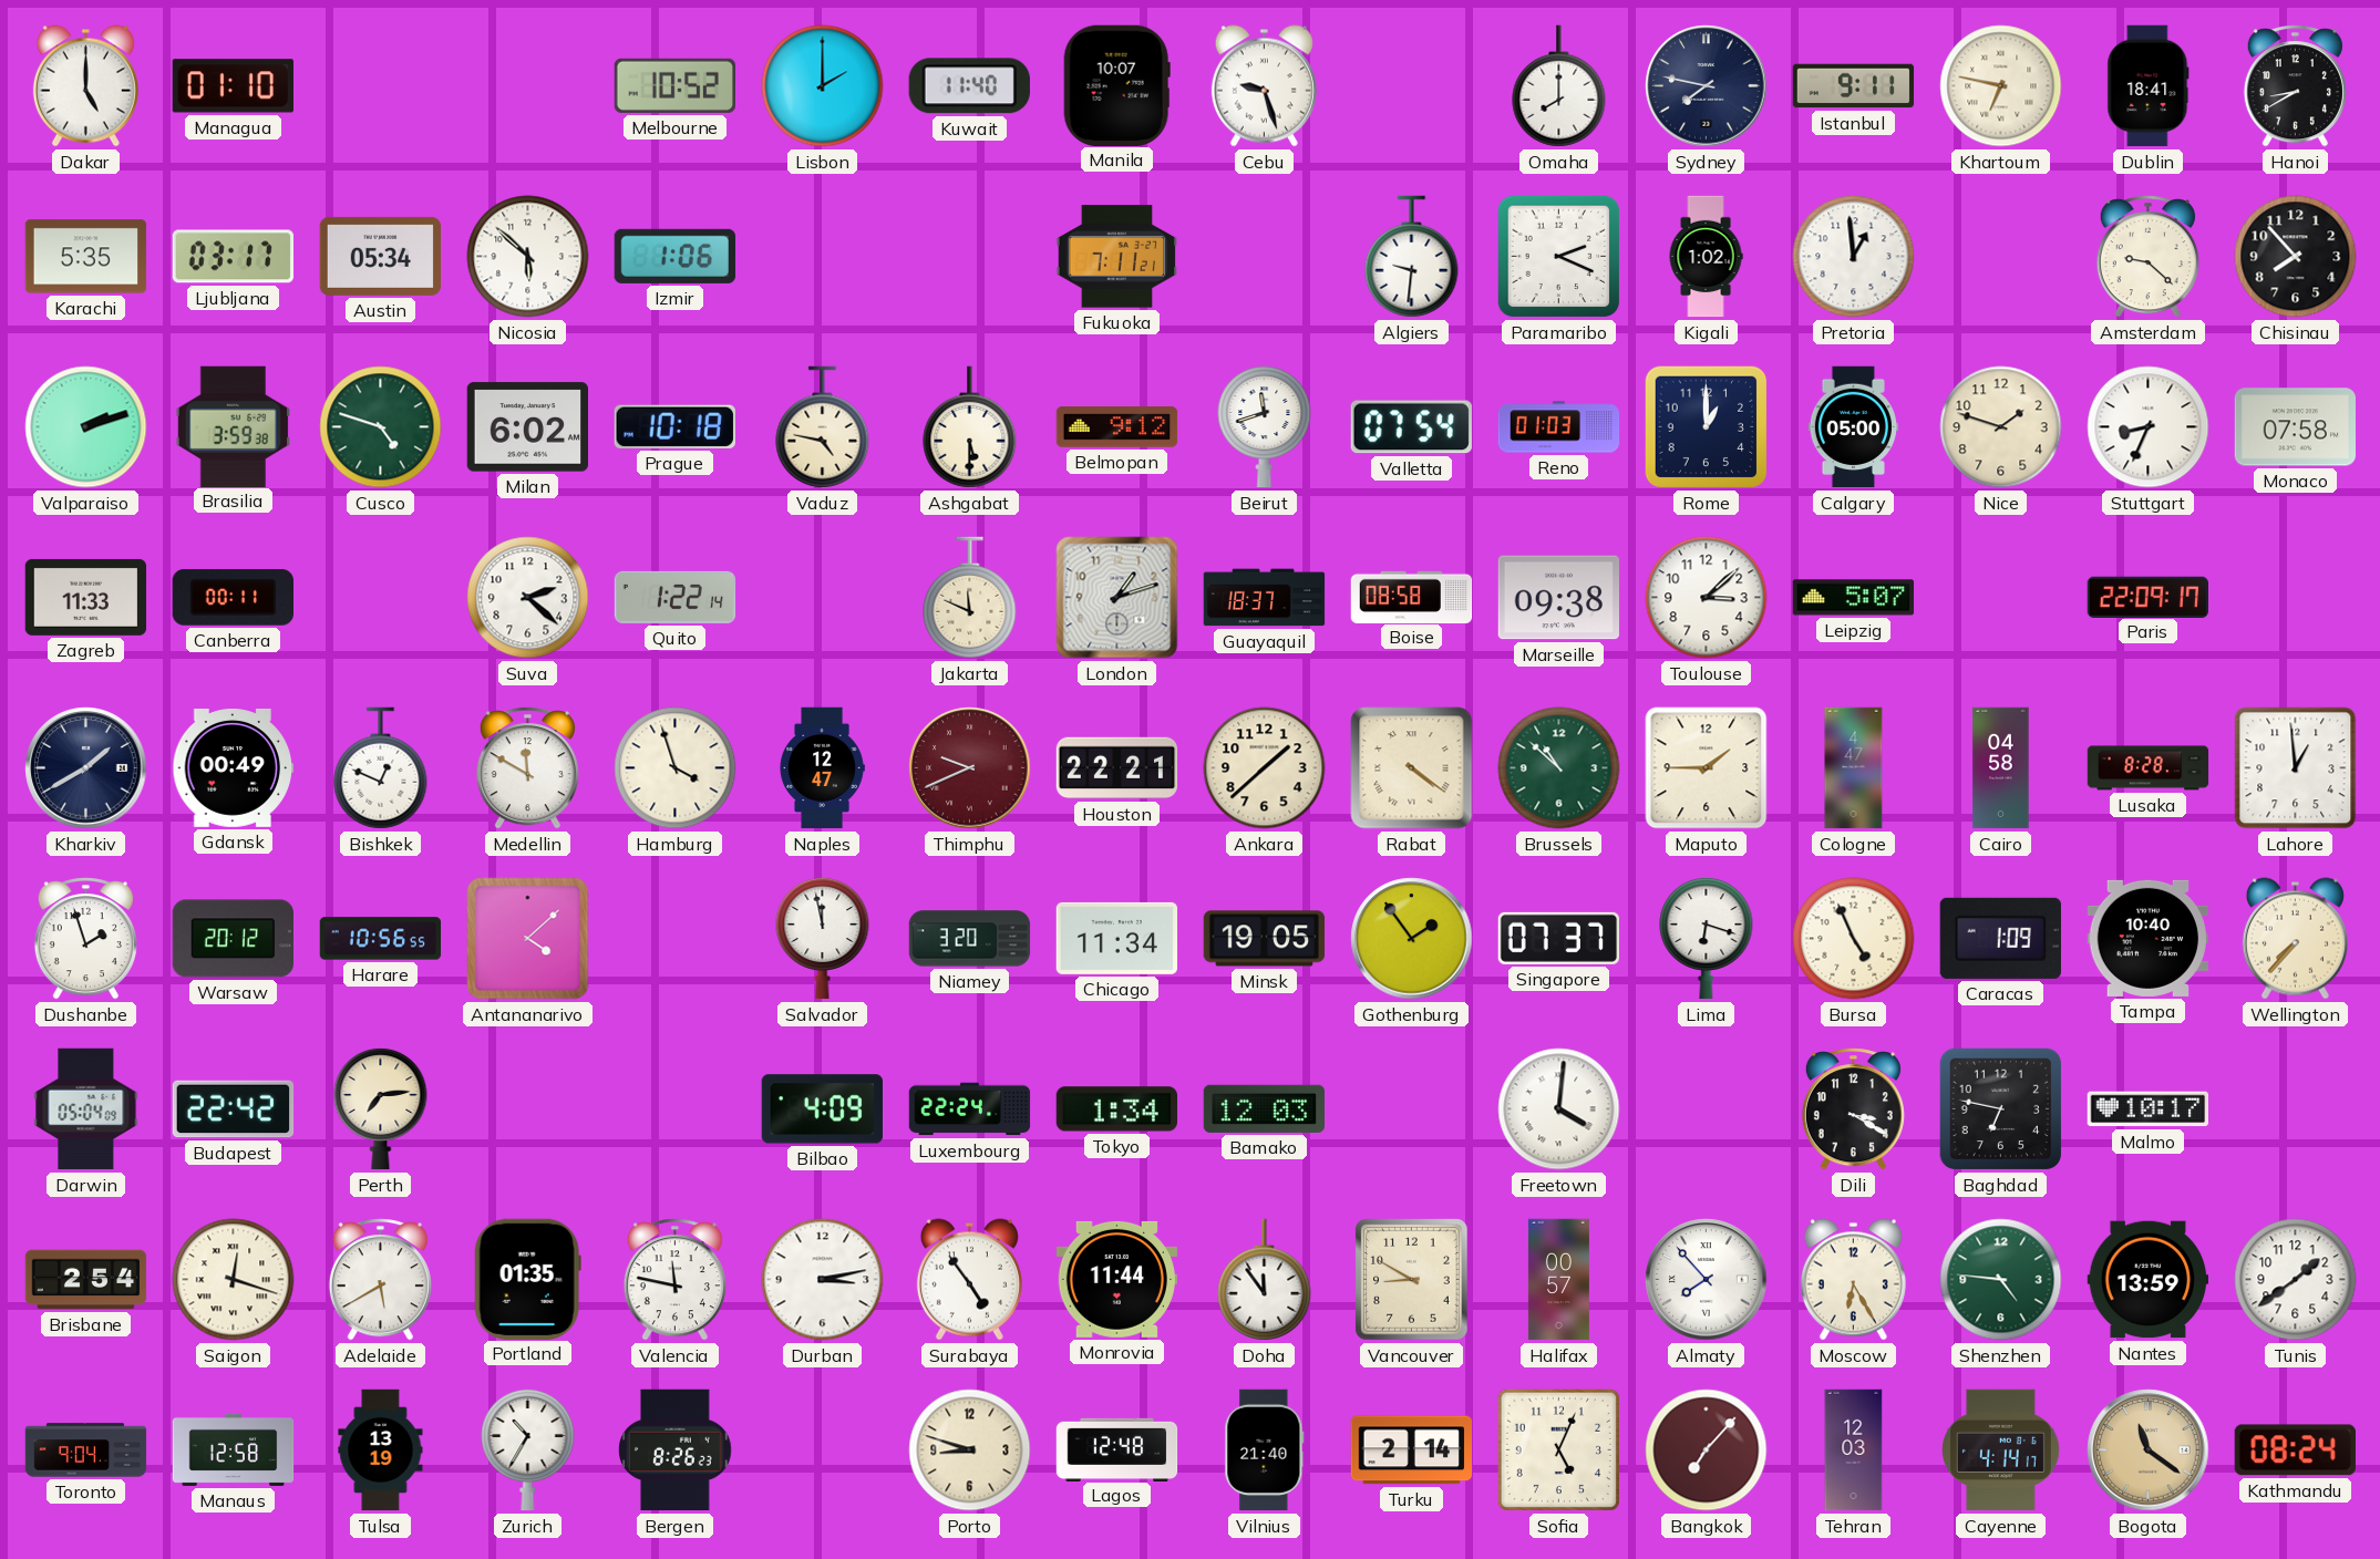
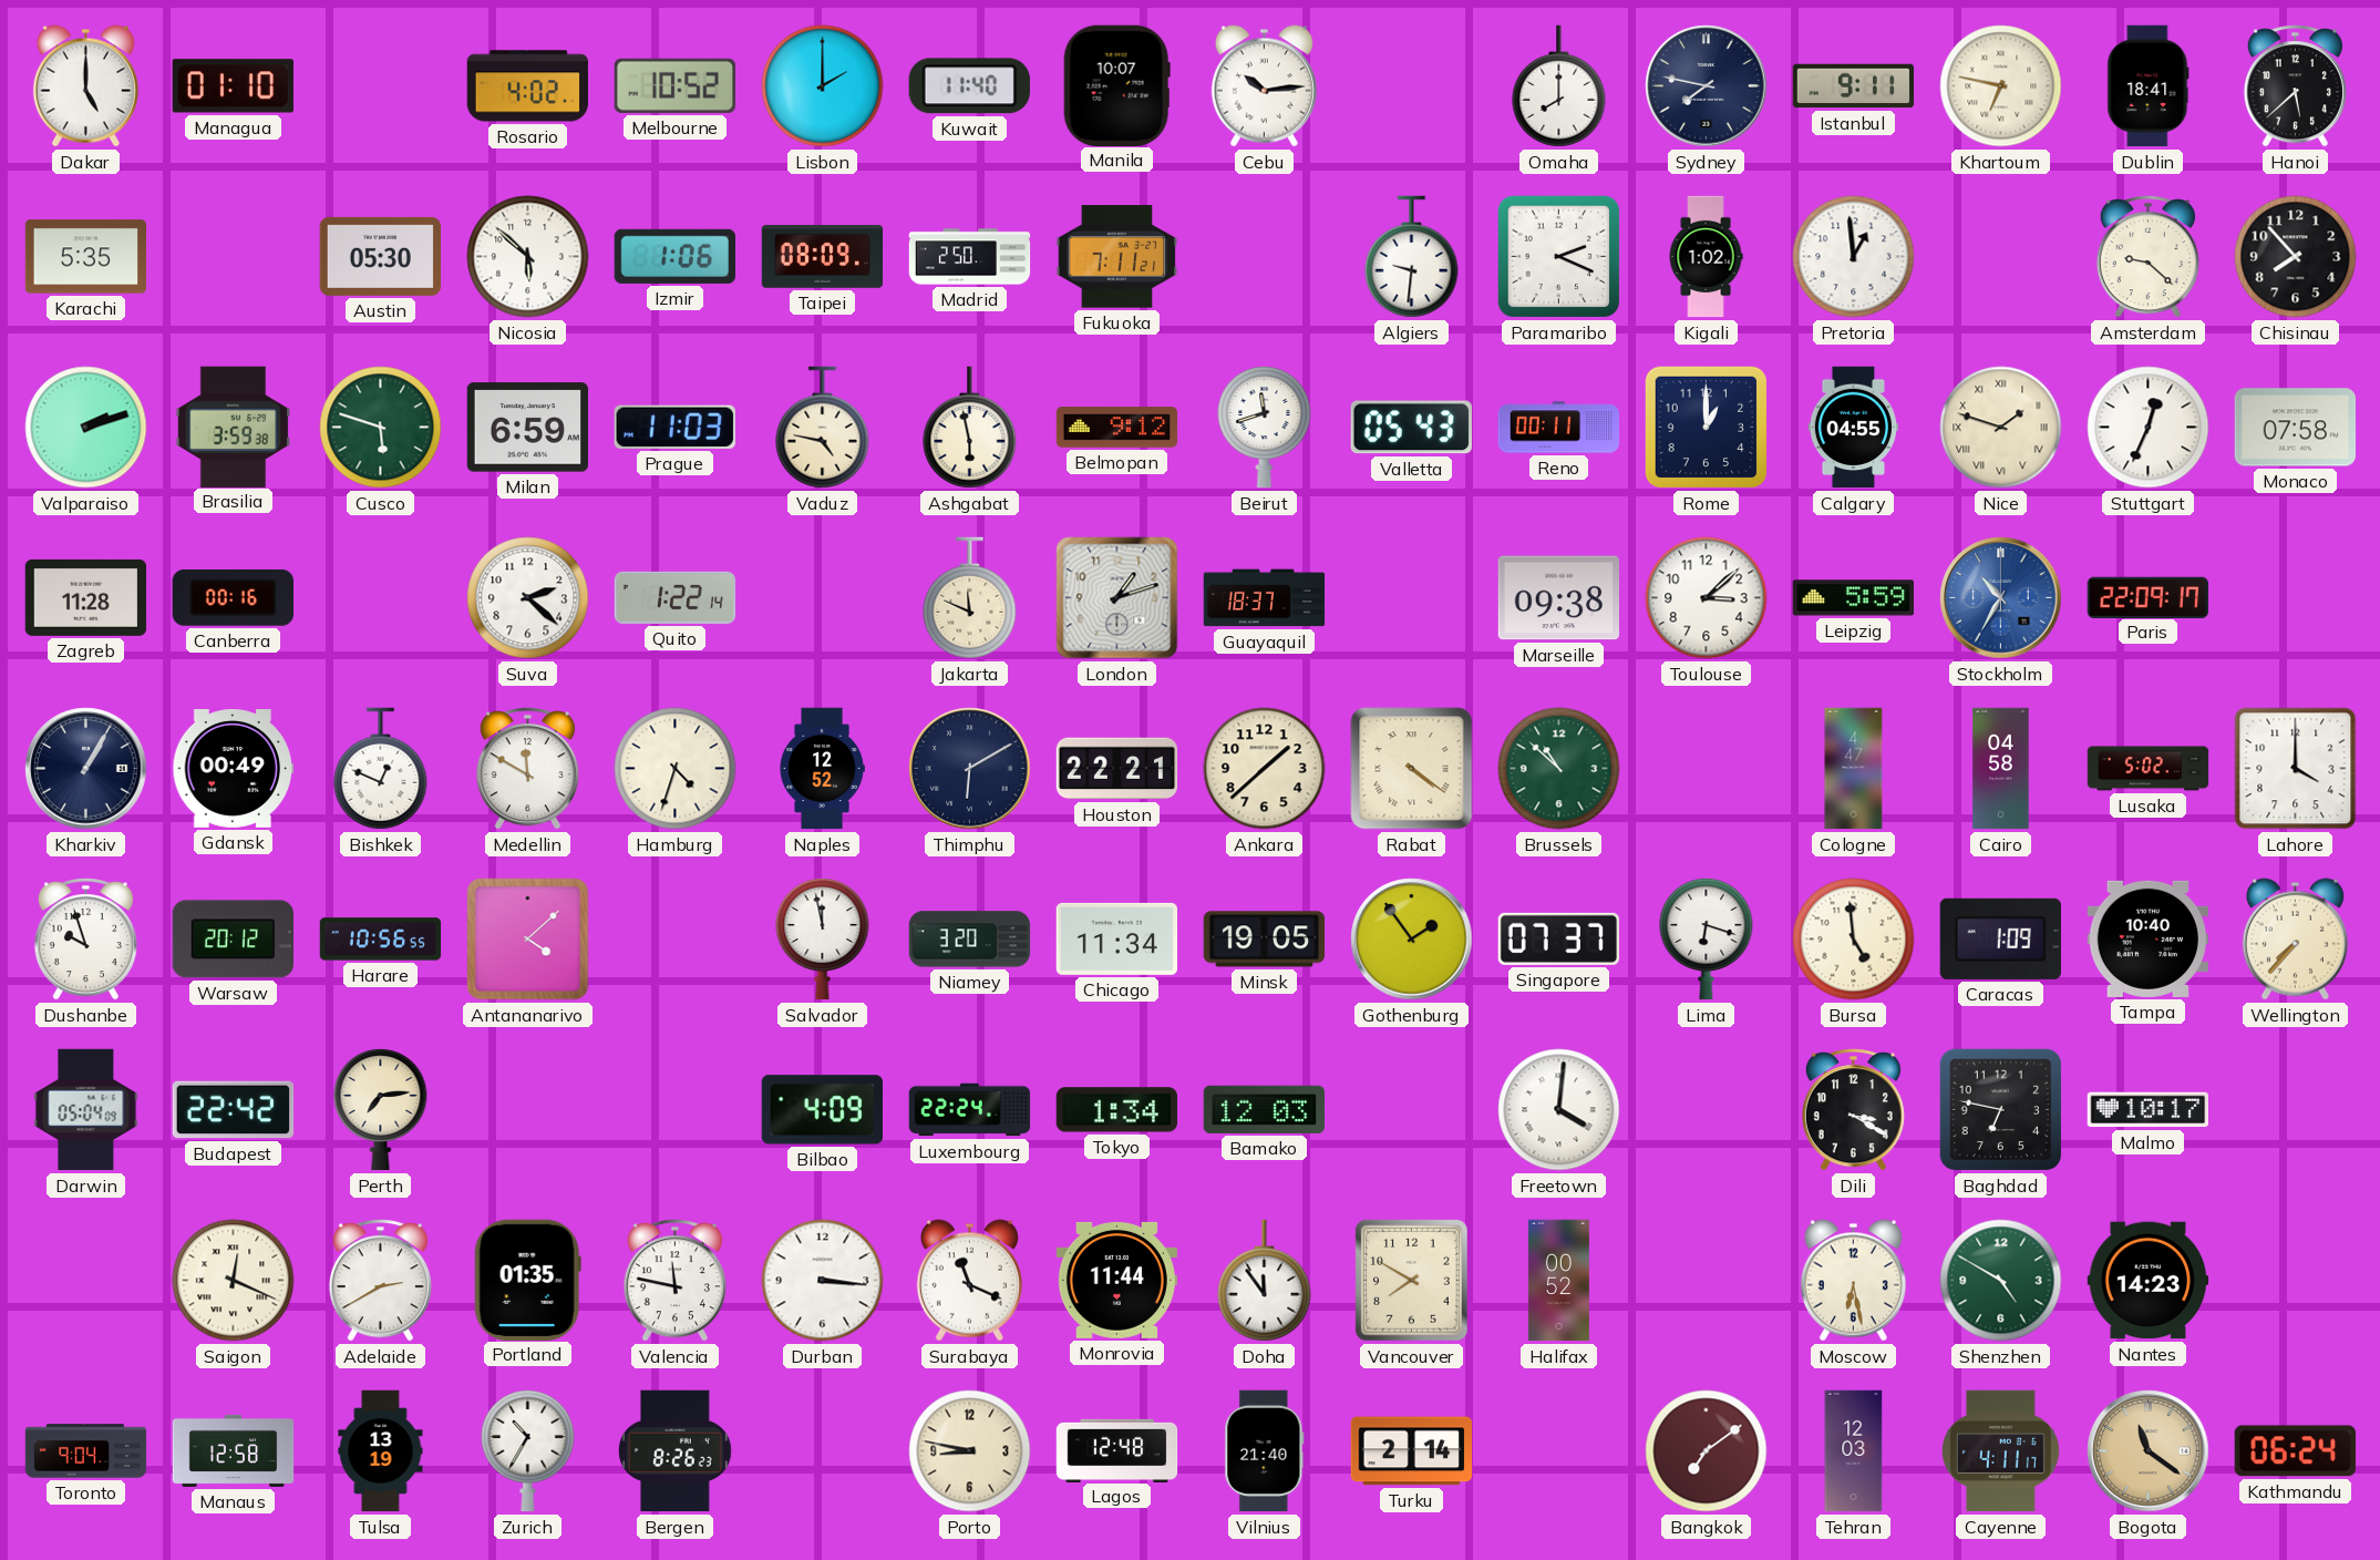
Rosario: none -> 4:02
Cebu: 9:27 -> 10:14
Hanoi: 8:40 -> 5:38
Ljubljana: 03:17 -> none
Austin: 05:34 -> 05:30
Taipei: none -> 08:09
Madrid: none -> 2:50
Cusco: 4:48 -> 5:48
Milan: 6:02 -> 6:59
Prague: 10:18 -> 11:03
Ashgabat: 5:30 -> 5:58
Valletta: 07:54 -> 05:43
Reno: 01:03 -> 00:11
Calgary: 05:00 -> 04:55
Nice numerals: Arabic -> Roman
Stuttgart: 8:34 -> 12:34
Zagreb: 11:33 -> 11:28
Canberra: 00:11 -> 00:16
Boise: 08:58 -> none
Leipzig: 5:07 -> 5:59
Stockholm: none -> 10:35
Kharkiv: 1:40 -> 1:05
Hamburg: 3:57 -> 4:33
Naples: 12:47 -> 12:52
Thimphu: 9:41 -> 6:10
Thimphu dial: burgundy -> navy
Maputo: 1:45 -> none
Lusaka: 8:28 -> 5:02
Lahore: 12:59 -> 4:00
Dushanbe: 1:57 -> 9:57
Bursa: 4:56 -> 4:59
Brisbane: 2:54 -> none
Saigon: 12:18 -> 12:19
Adelaide: 5:40 -> 2:40
Durban: 3:13 -> 3:16
Surabaya: 4:54 -> 11:19
Vancouver: 8:50 -> 7:50
Halifax: 00:57 -> 00:52
Almaty: 7:53 -> none
Moscow: 6:25 -> 6:28
Shenzhen: 4:46 -> 4:50
Nantes: 13:59 -> 14:23
Tunis: 1:39 -> none
Porto: 8:48 -> 8:47
Sofia: 5:04 -> none
Bangkok: 7:07 -> 7:09
Cayenne: 4:14 -> 4:11
Kathmandu: 08:24 -> 06:24
